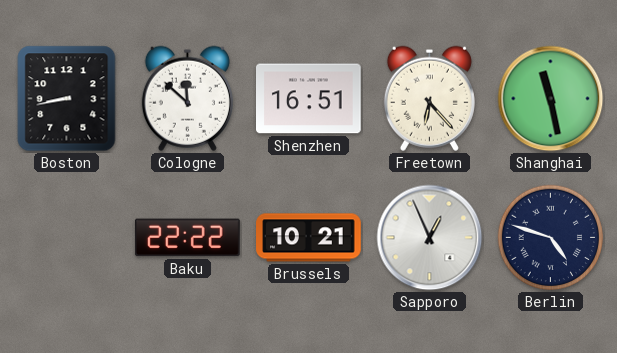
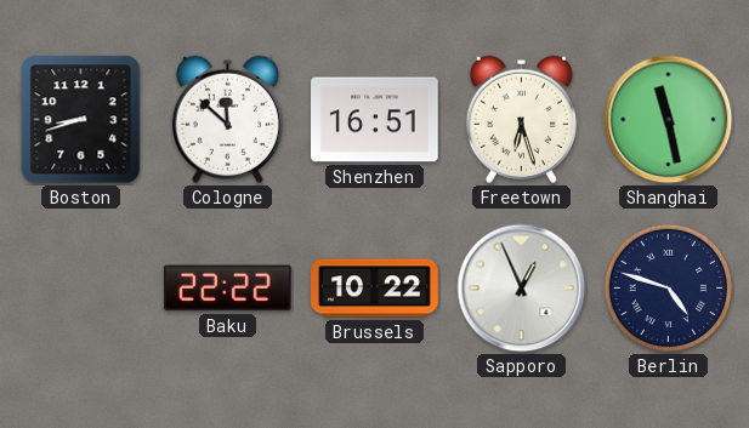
Boston: 8:43 -> 8:42
Freetown: 6:23 -> 6:27
Brussels: 10:21 -> 10:22
